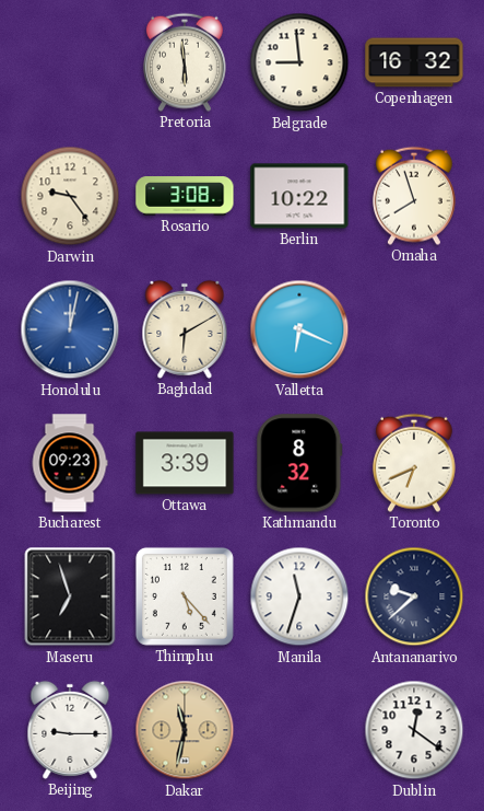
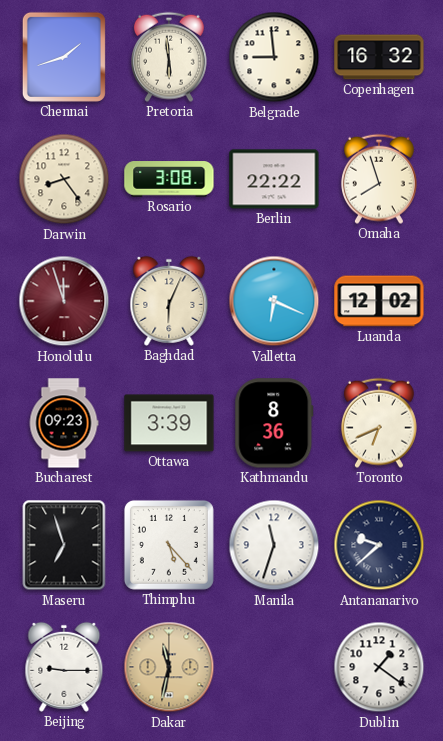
Chennai: none -> 1:42
Darwin: 9:24 -> 8:24
Berlin: 10:22 -> 22:22
Honolulu: 12:02 -> 11:57
Honolulu dial: blue -> burgundy
Baghdad: 6:10 -> 6:04
Luanda: none -> 12:02
Kathmandu: 8:32 -> 8:36
Dublin: 12:21 -> 1:21
